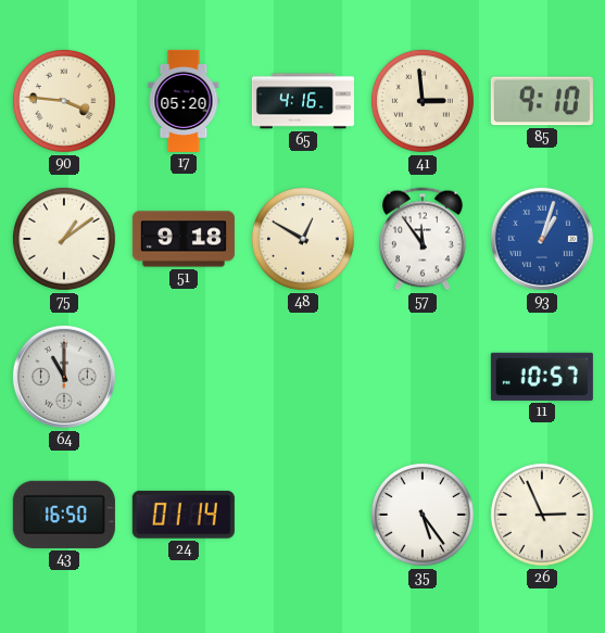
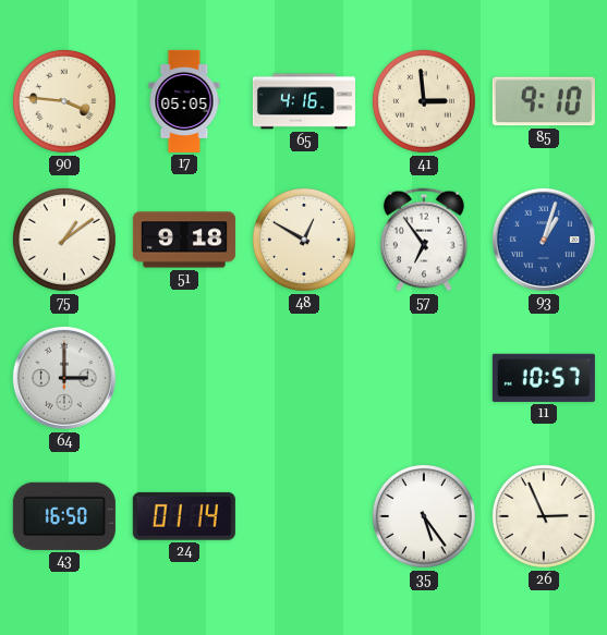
17: 05:20 -> 05:05
57: 11:54 -> 6:54
64: 11:00 -> 3:00
